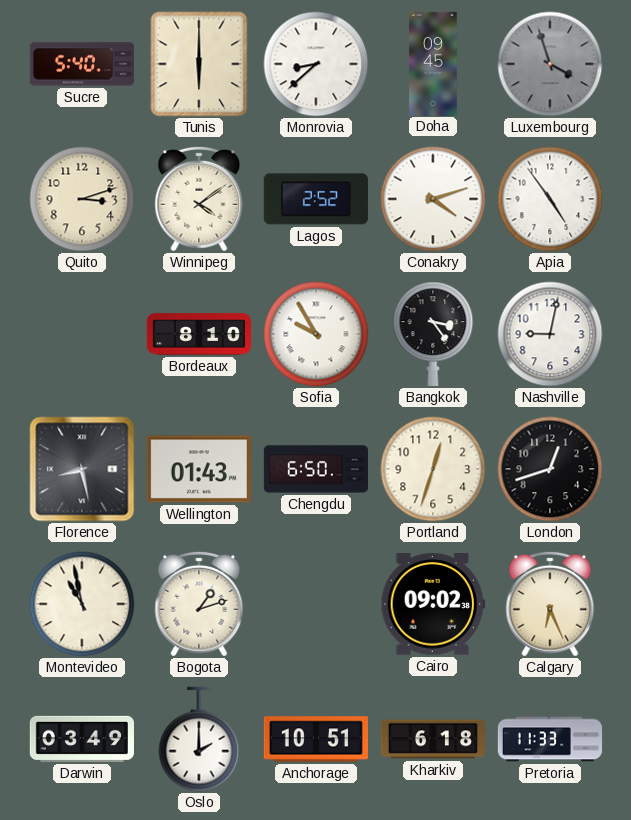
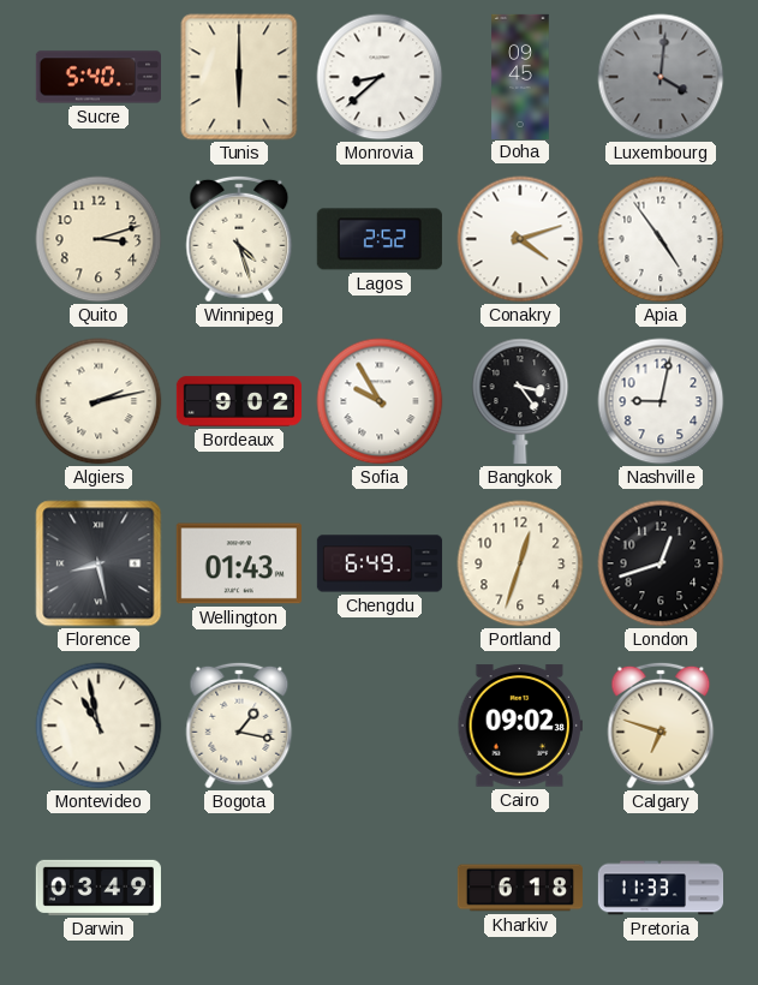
Luxembourg: 3:57 -> 4:01
Winnipeg: 4:09 -> 4:27
Algiers: none -> 2:13
Bordeaux: 8:10 -> 9:02
Chengdu: 6:50 -> 6:49
Bogota: 1:12 -> 1:17
Calgary: 6:26 -> 6:48
Oslo: 2:00 -> none
Anchorage: 10:51 -> none
